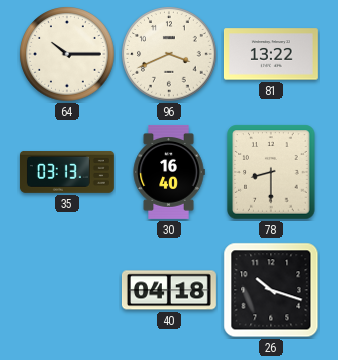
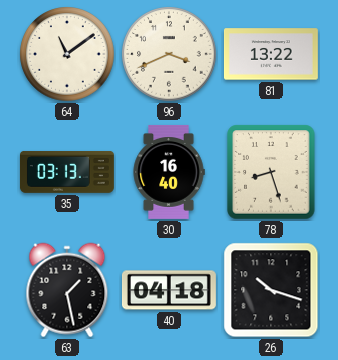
64: 10:15 -> 11:09
78: 8:30 -> 8:27
63: none -> 1:28
